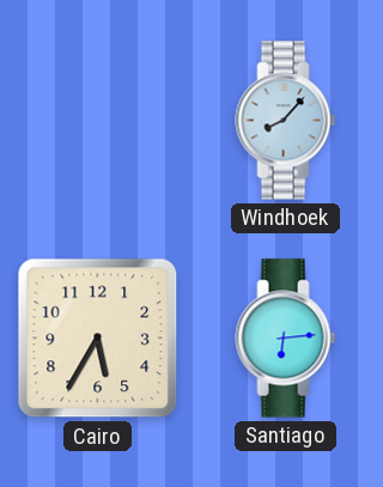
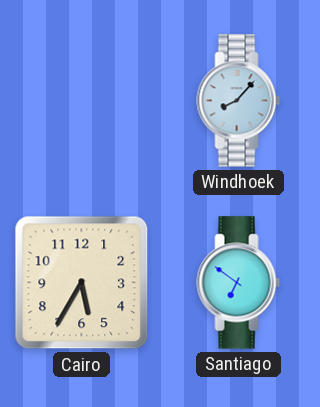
Santiago: 6:14 -> 6:51
